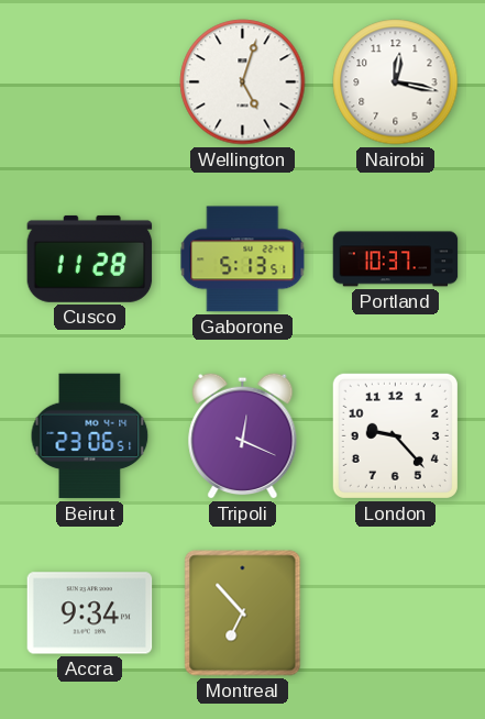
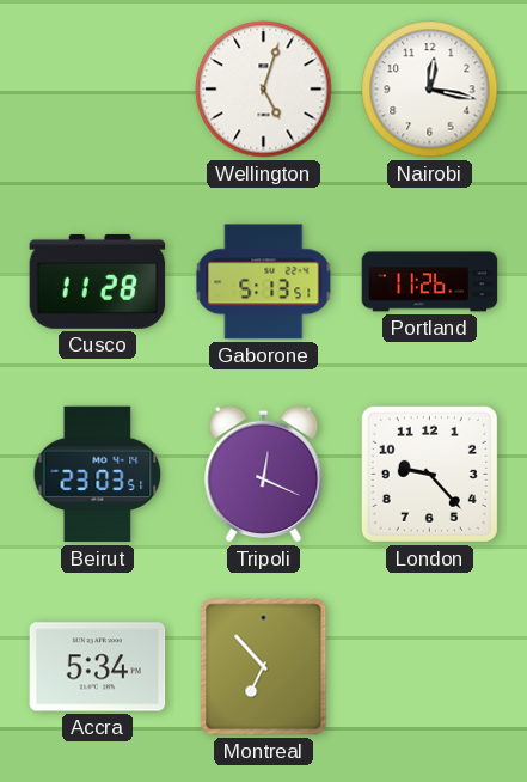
Portland: 10:37 -> 11:26
Beirut: 23:06 -> 23:03
Accra: 9:34 -> 5:34
